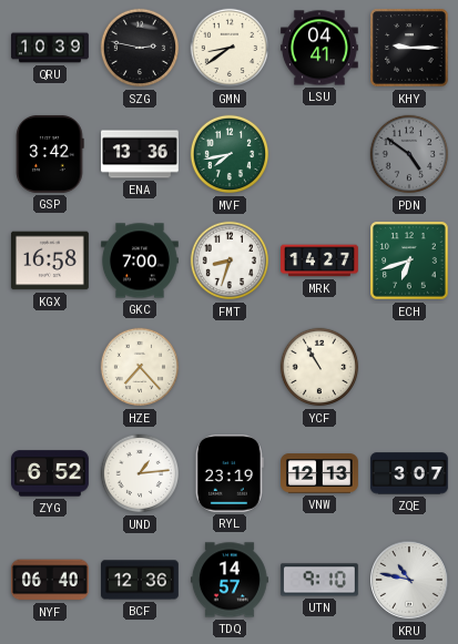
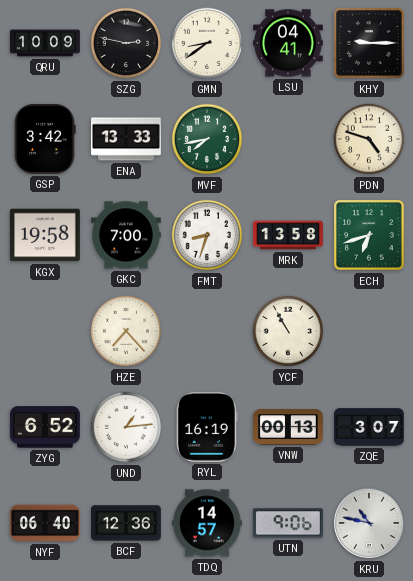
QRU: 10:39 -> 10:09
ENA: 13:36 -> 13:33
PDN: 4:51 -> 4:48
PDN dial: grey -> cream
KGX: 16:58 -> 19:58
MRK: 14:27 -> 13:58
RYL: 23:19 -> 16:19
VNW: 12:13 -> 00:13
UTN: 9:10 -> 9:06
